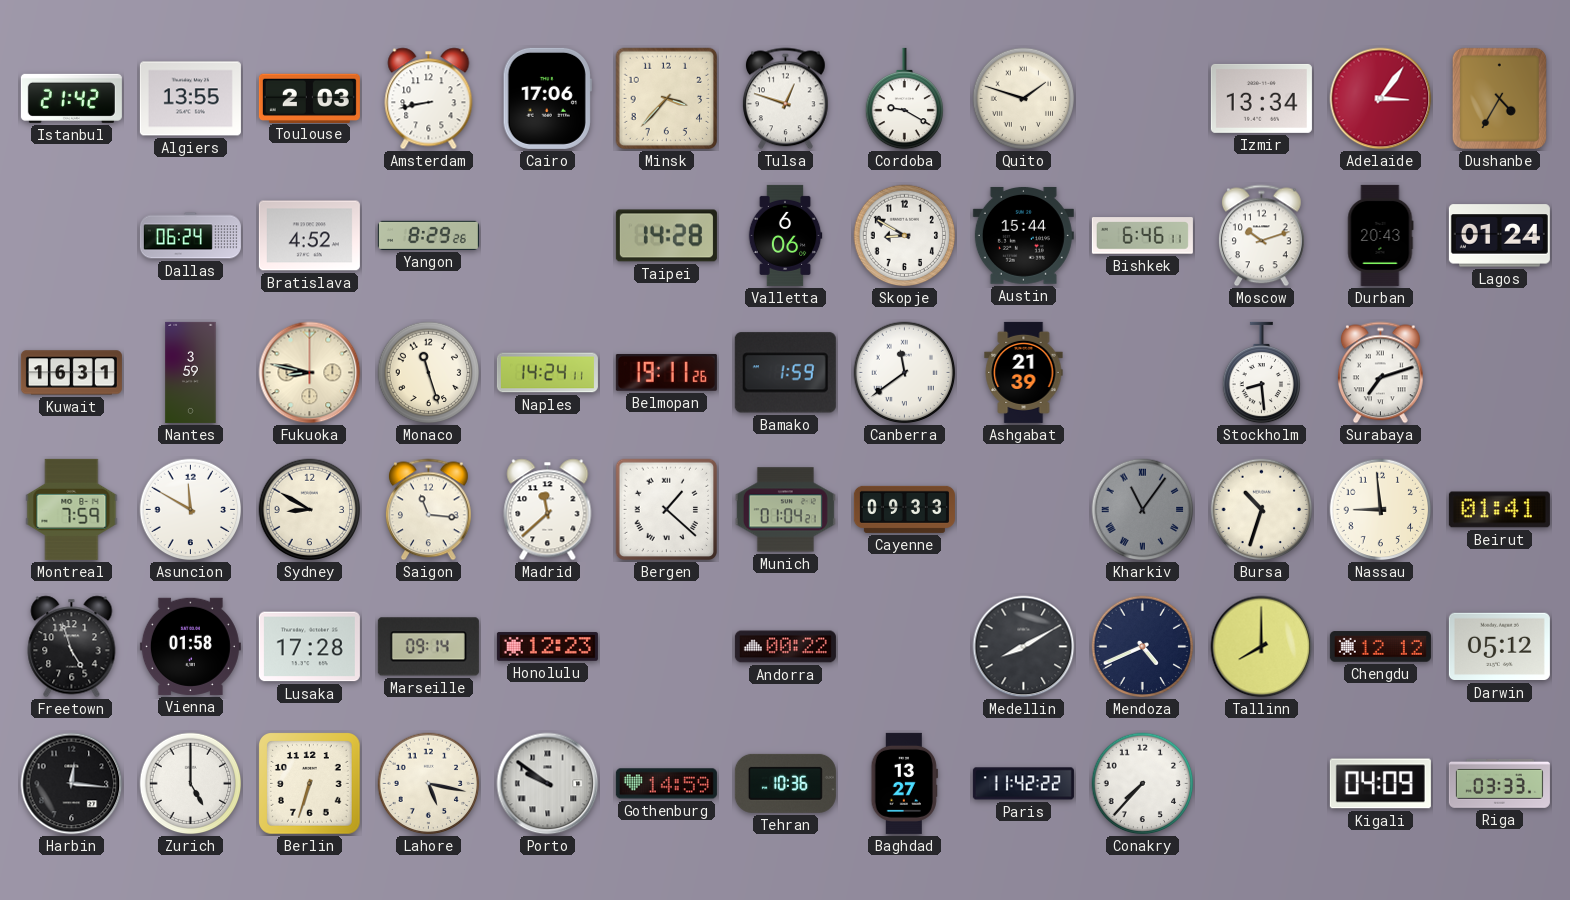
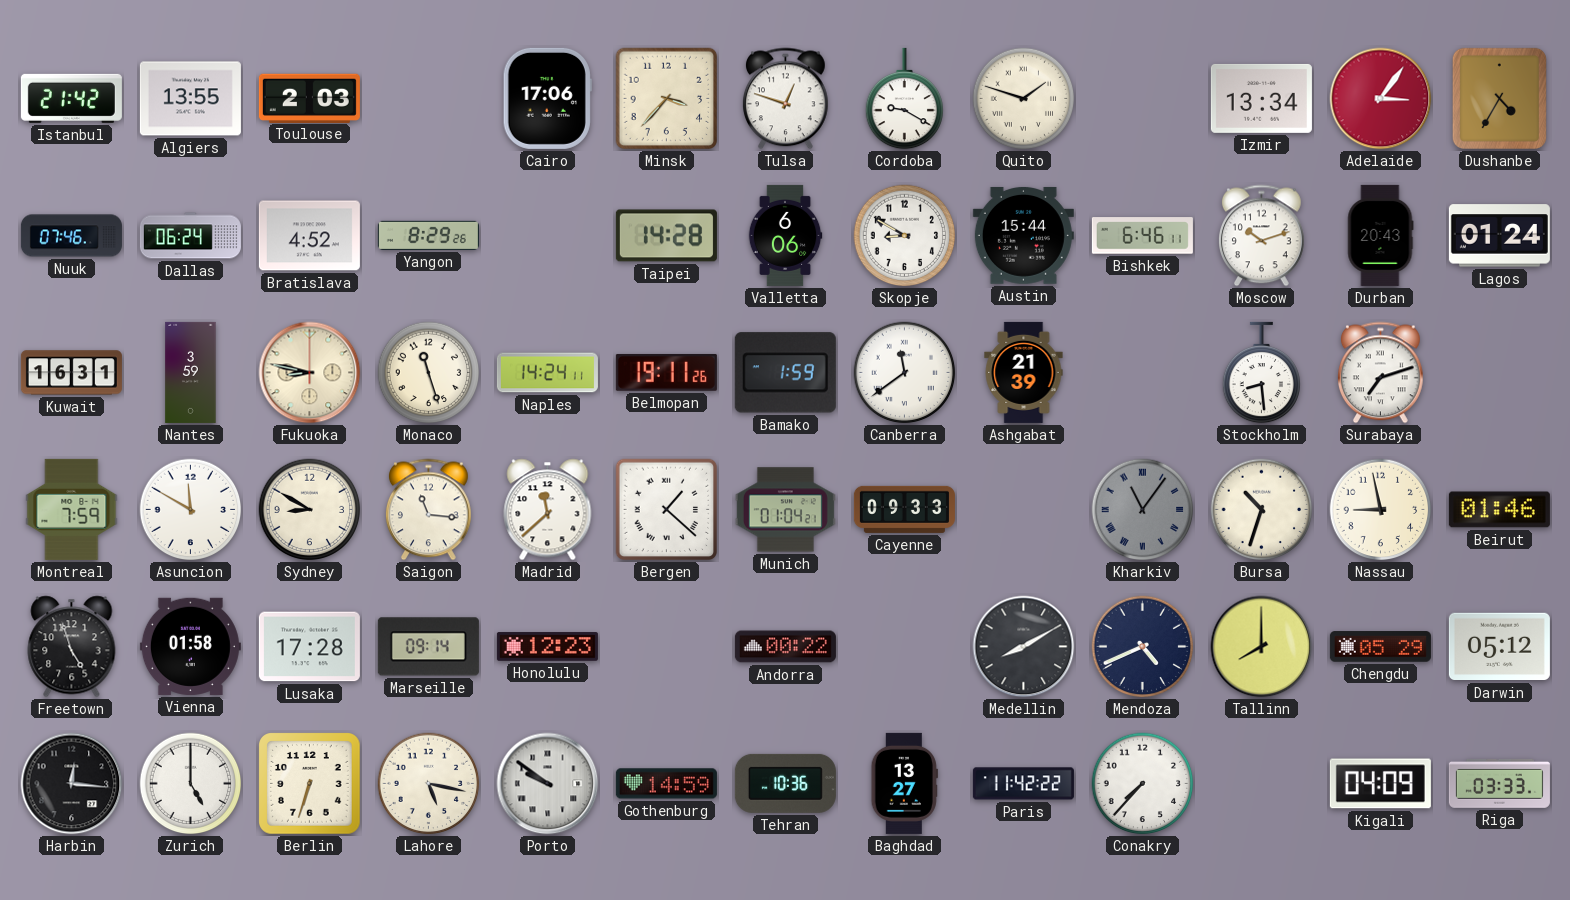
Amsterdam: 8:43 -> none
Nuuk: none -> 07:46
Nassau: 8:59 -> 8:58
Beirut: 01:41 -> 01:46
Chengdu: 12:12 -> 05:29
